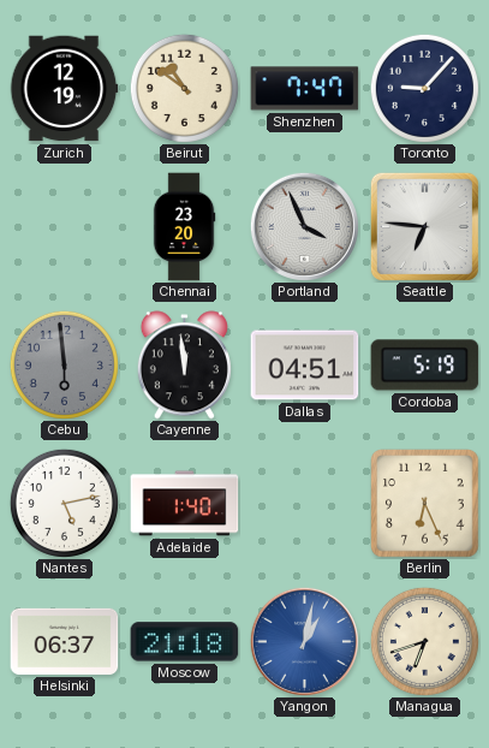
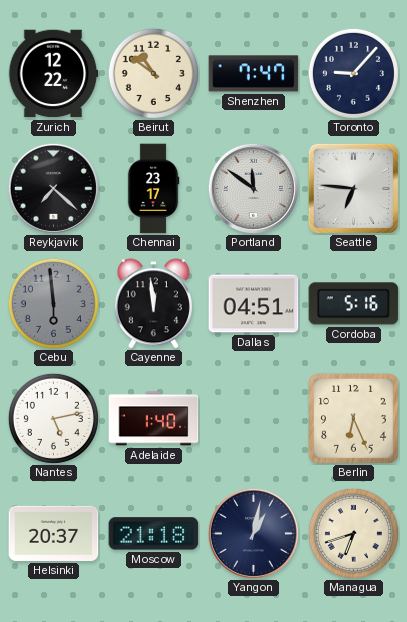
Zurich: 12:19 -> 12:22
Reykjavik: none -> 7:22
Chennai: 23:20 -> 23:17
Portland: 3:56 -> 11:51
Cordoba: 5:19 -> 5:16
Helsinki: 06:37 -> 20:37
Yangon dial: blue -> navy
